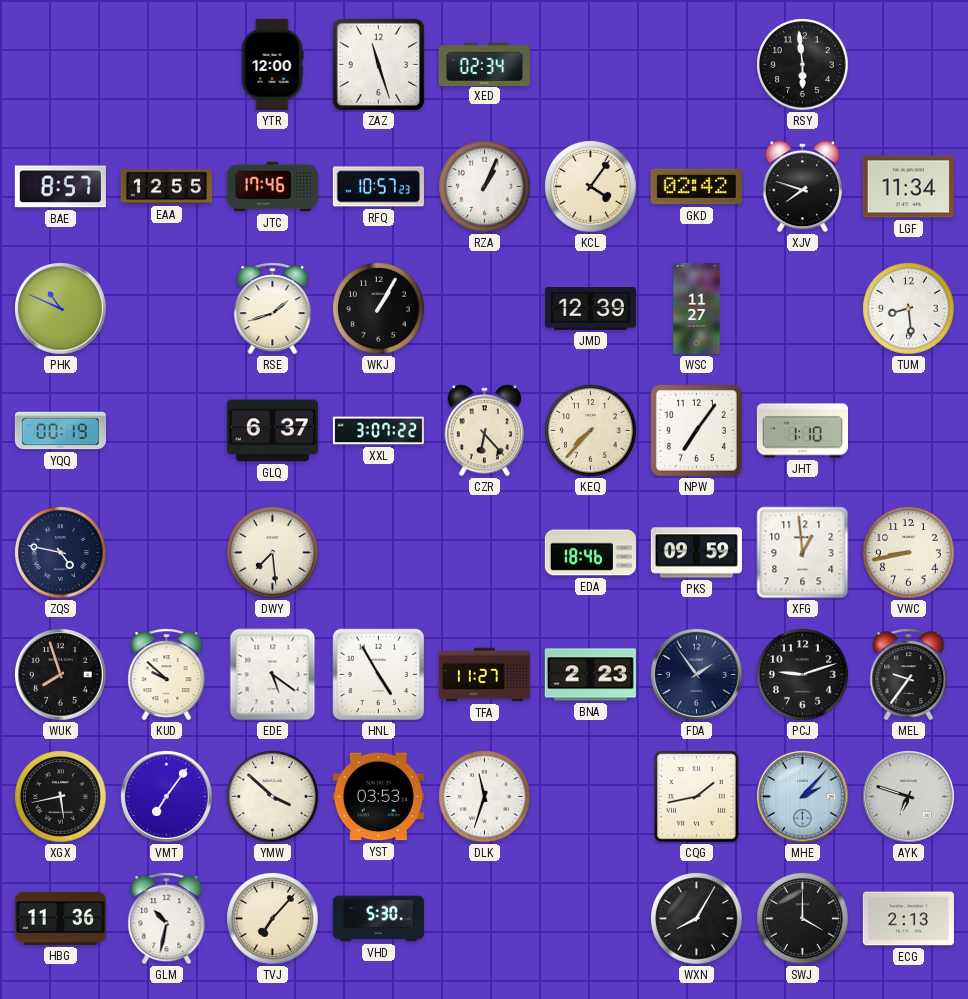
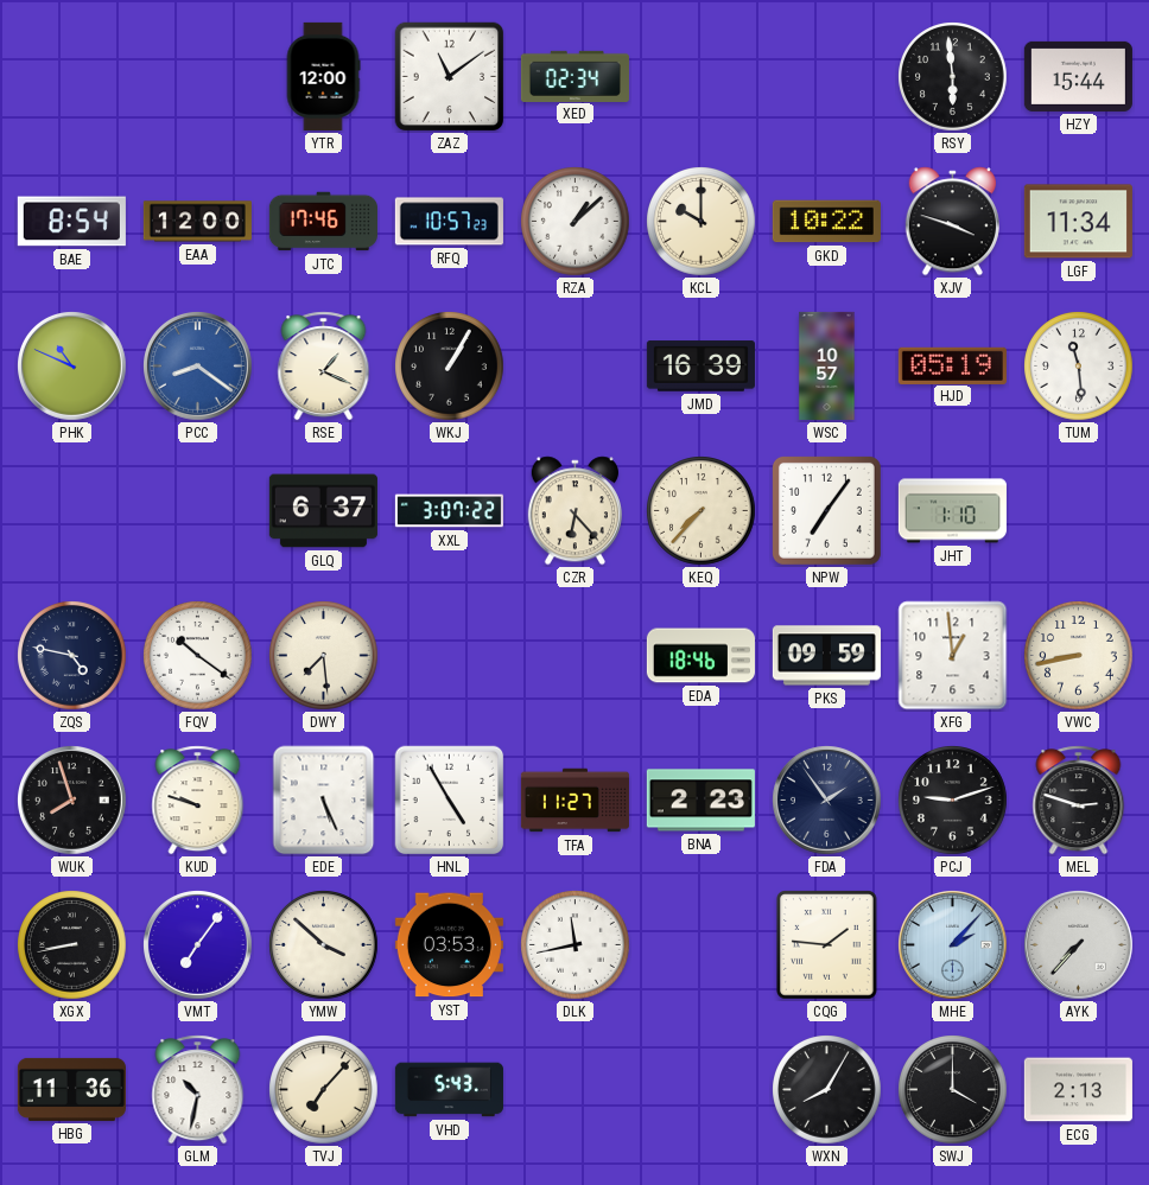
ZAZ: 11:27 -> 11:09
HZY: none -> 15:44
BAE: 8:57 -> 8:54
EAA: 12:55 -> 12:00
RZA: 1:04 -> 1:08
KCL: 4:06 -> 10:00
GKD: 02:42 -> 10:22
XJV: 7:48 -> 3:48
PCC: none -> 8:21
RSE: 1:42 -> 1:19
JMD: 12:39 -> 16:39
WSC: 11:27 -> 10:57
HJD: none -> 05:19
TUM: 8:29 -> 11:29
YQQ: 00:19 -> none
FQV: none -> 10:21
KUD: 9:52 -> 9:48
EDE: 5:21 -> 5:26
MEL: 9:36 -> 2:48
XGX: 5:43 -> 8:43
DLK: 11:33 -> 11:43
CQG: 1:43 -> 1:46
AYK: 6:48 -> 7:37
VHD: 5:30 -> 5:43
